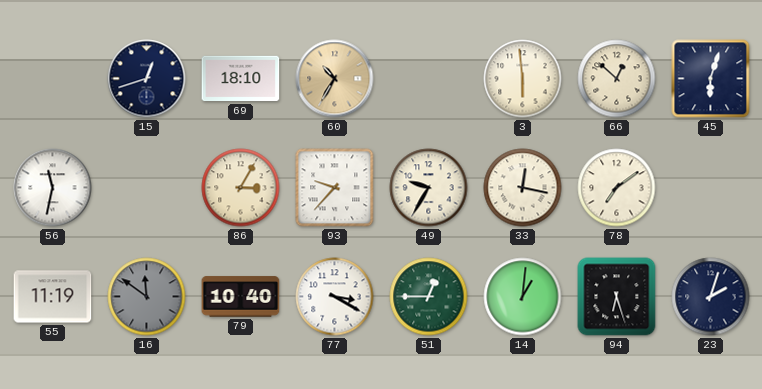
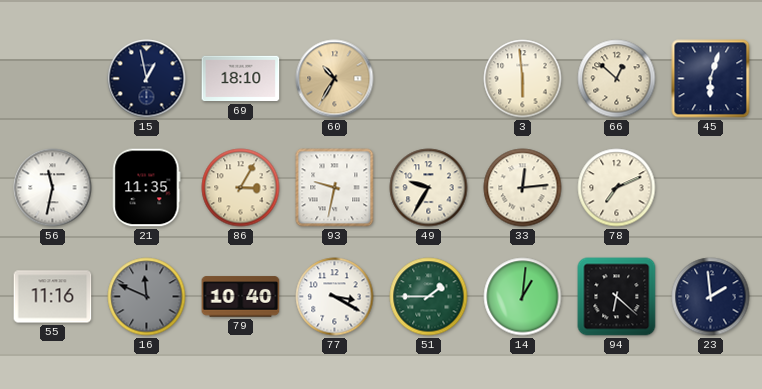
15: 12:42 -> 12:58
21: none -> 11:35
93: 9:37 -> 9:32
33: 12:17 -> 12:14
78: 7:09 -> 7:11
55: 11:19 -> 11:16
16: 11:51 -> 11:49
51: 12:45 -> 1:45
94: 6:27 -> 6:22
23: 2:03 -> 1:59
